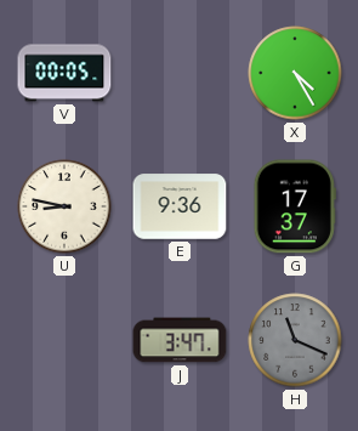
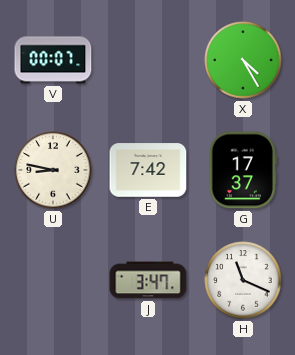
V: 00:05 -> 00:07
E: 9:36 -> 7:42
H dial: grey -> white
